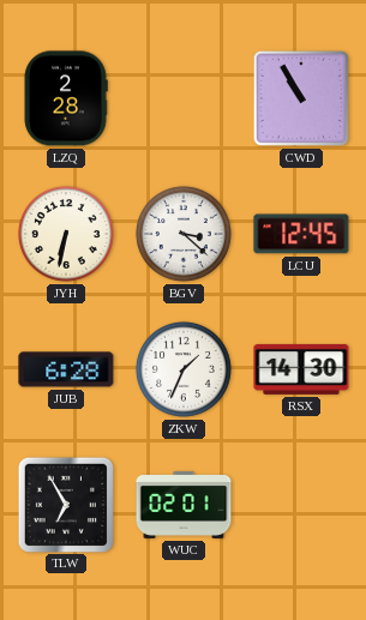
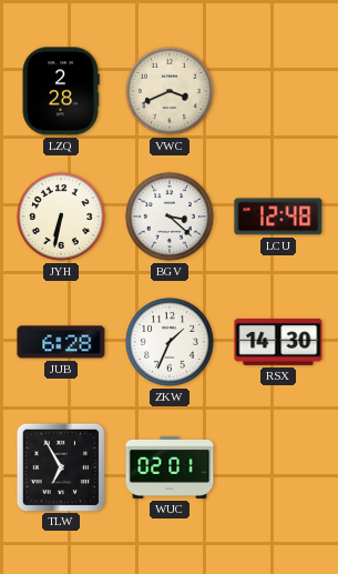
VWC: none -> 3:41
CWD: 10:55 -> none
LCU: 12:45 -> 12:48
